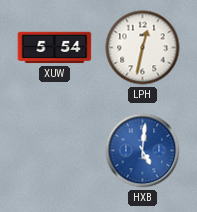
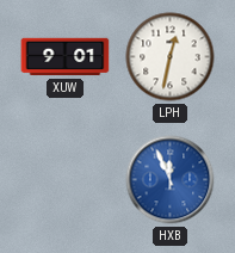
XUW: 5:54 -> 9:01
HXB: 5:01 -> 11:56
